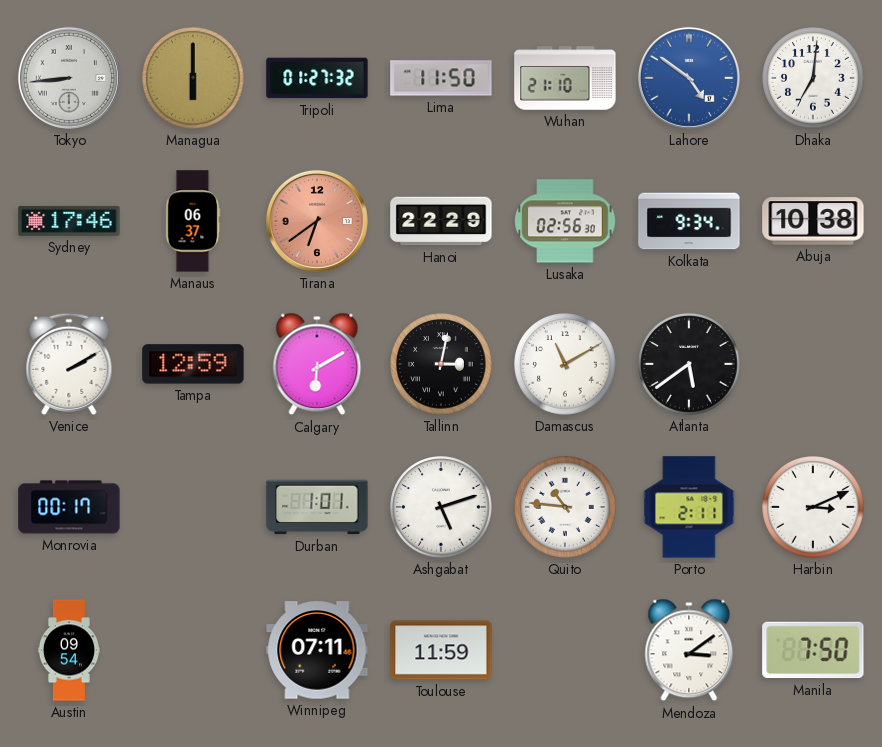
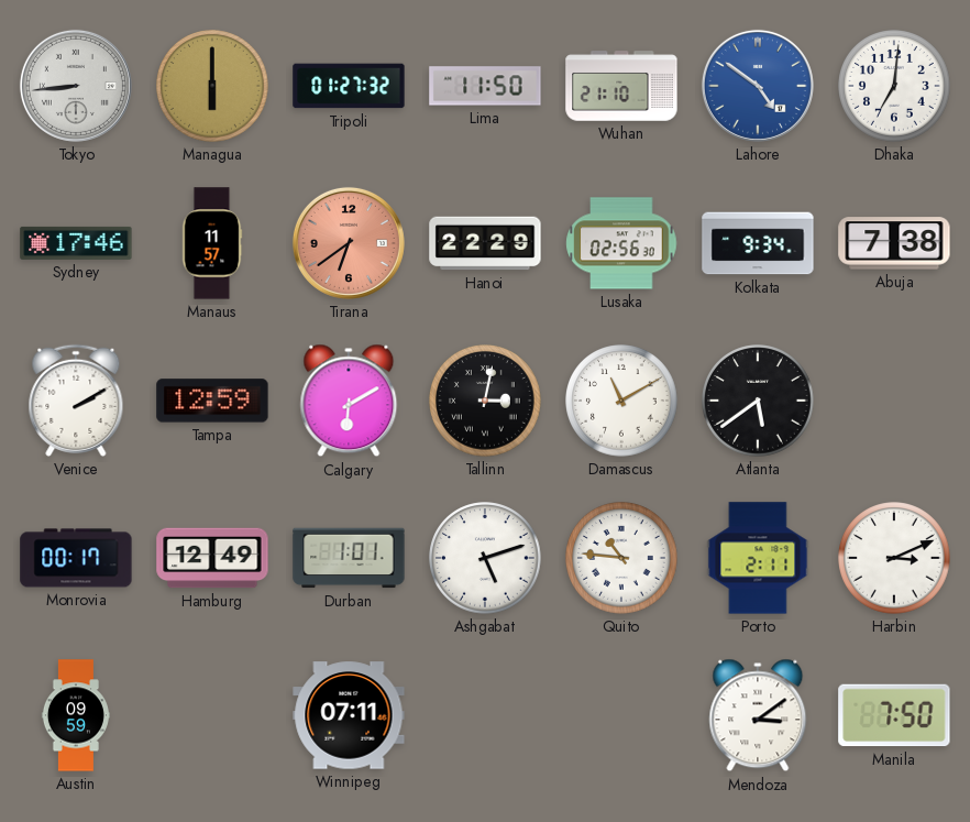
Manaus: 06:37 -> 11:57
Abuja: 10:38 -> 7:38
Hamburg: none -> 12:49
Austin: 09:54 -> 09:59
Toulouse: 11:59 -> none
